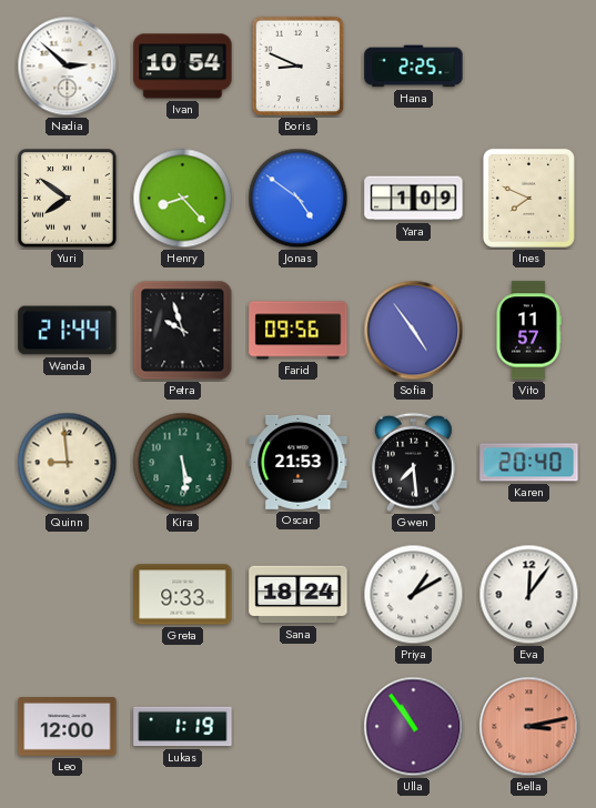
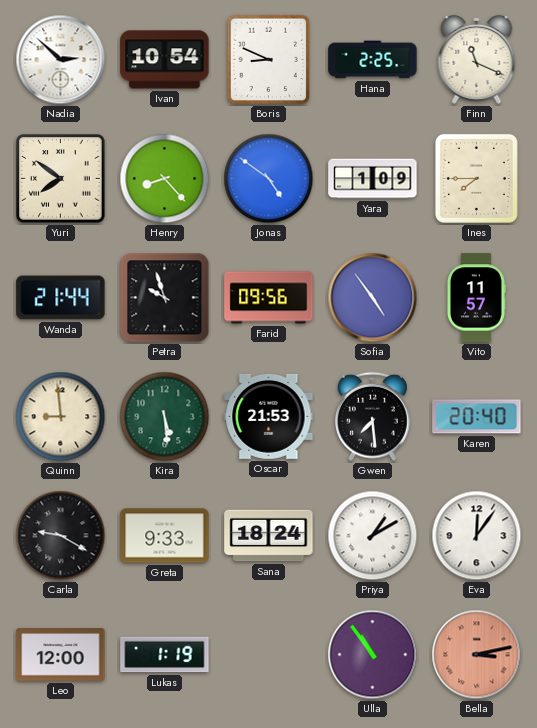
Finn: none -> 11:19
Ines: 7:49 -> 7:45
Carla: none -> 9:20
